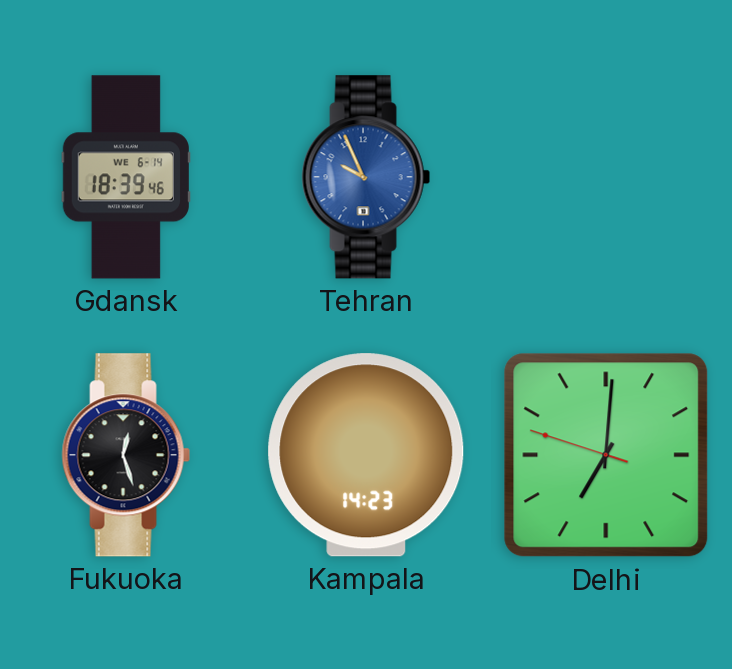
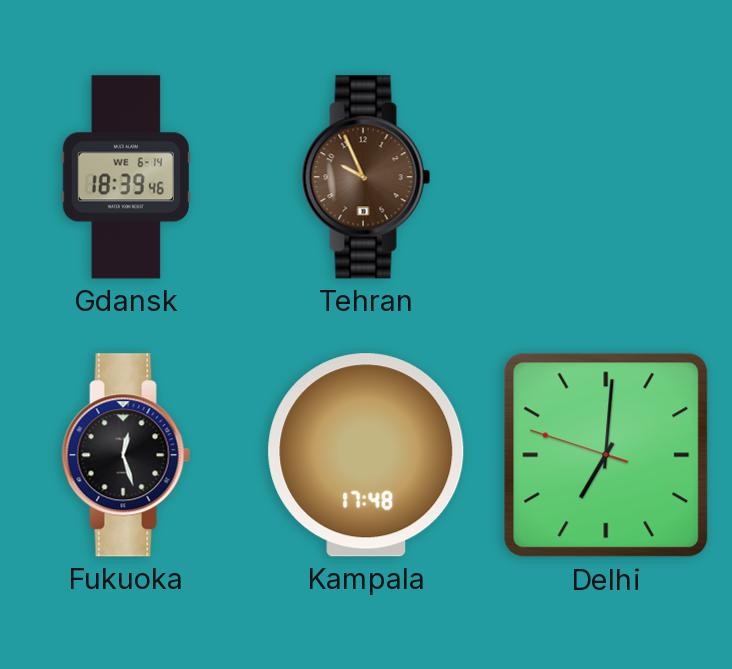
Tehran dial: blue -> brown
Kampala: 14:23 -> 17:48
